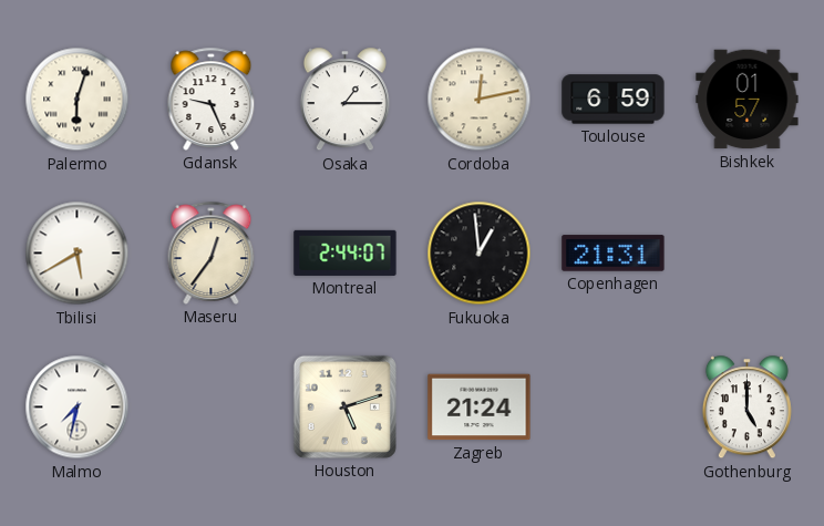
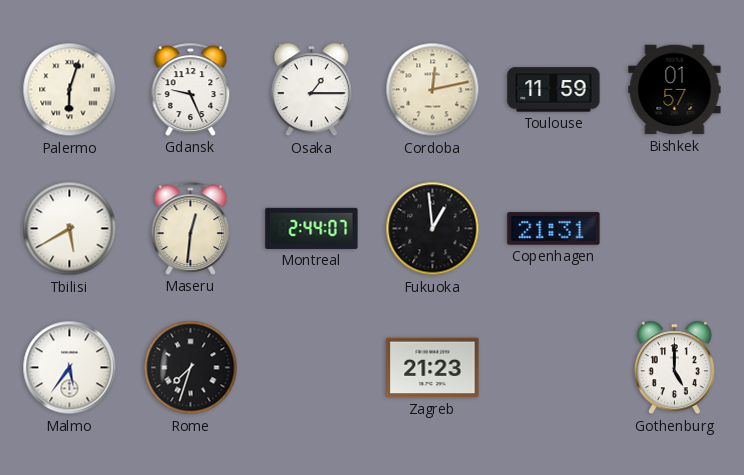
Toulouse: 6:59 -> 11:59
Maseru: 12:36 -> 12:31
Malmo: 7:32 -> 5:36
Rome: none -> 7:33
Houston: 5:12 -> none
Zagreb: 21:24 -> 21:23
